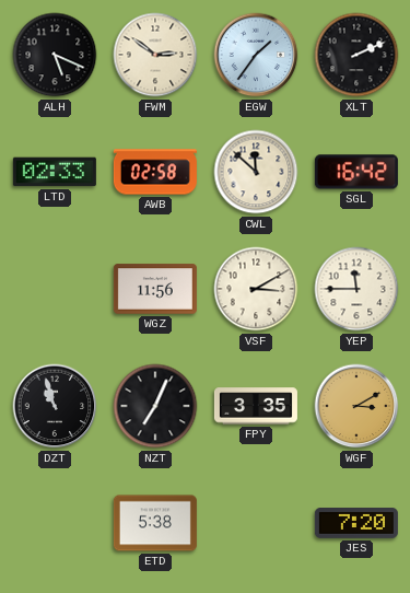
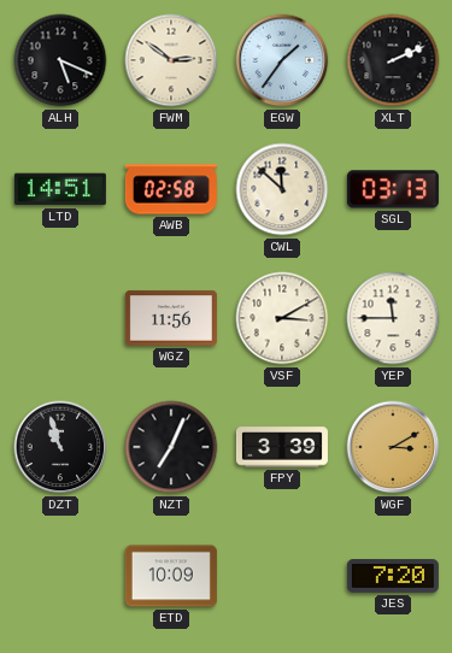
LTD: 02:33 -> 14:51
SGL: 16:42 -> 03:13
FPY: 3:35 -> 3:39
ETD: 5:38 -> 10:09
